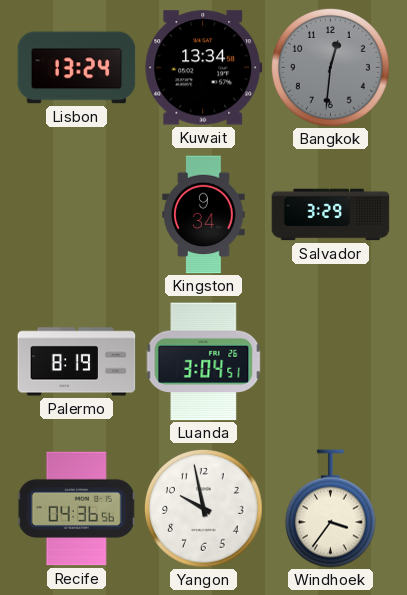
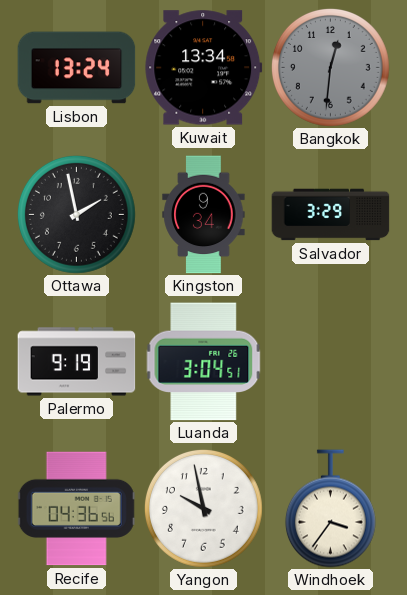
Ottawa: none -> 1:58
Palermo: 8:19 -> 9:19
